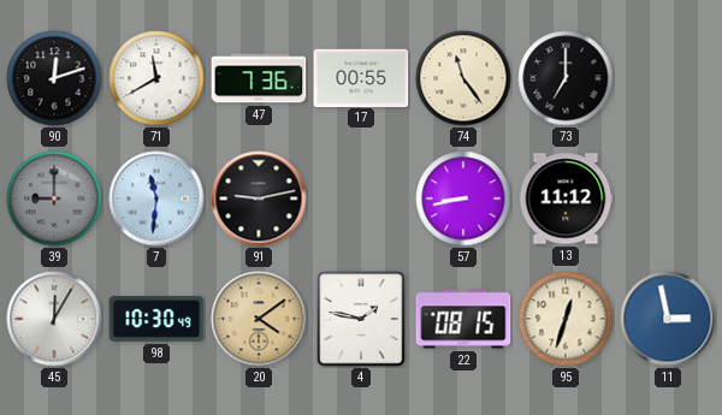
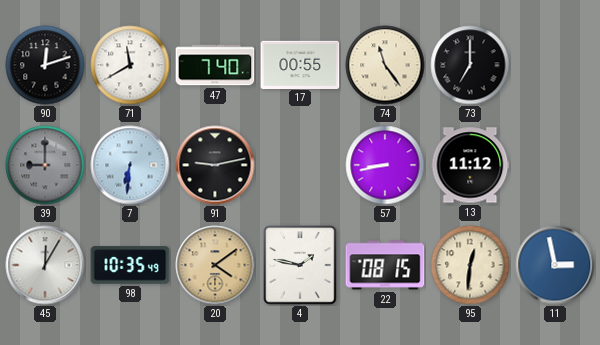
47: 7:36 -> 7:40
7: 11:31 -> 6:31
98: 10:30 -> 10:35
95: 12:33 -> 12:31
